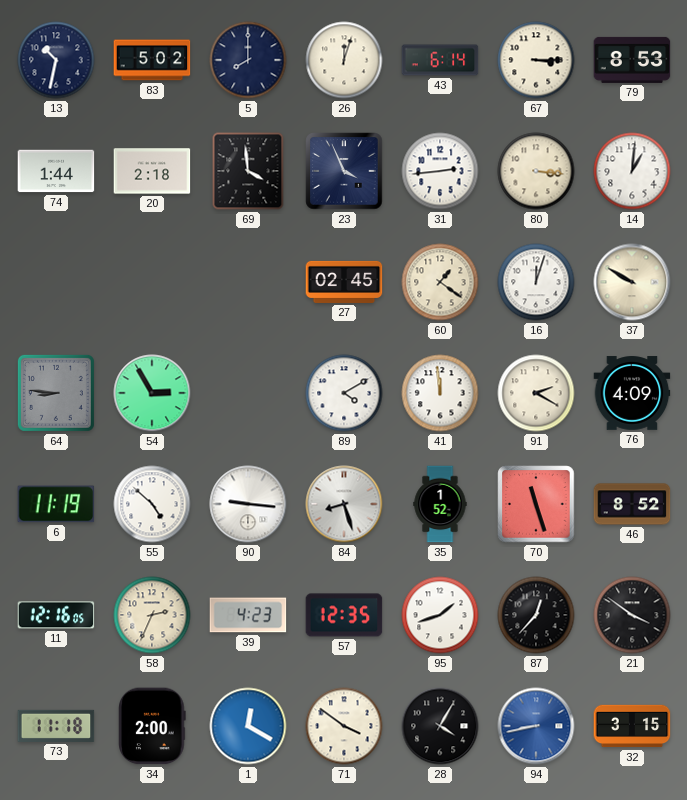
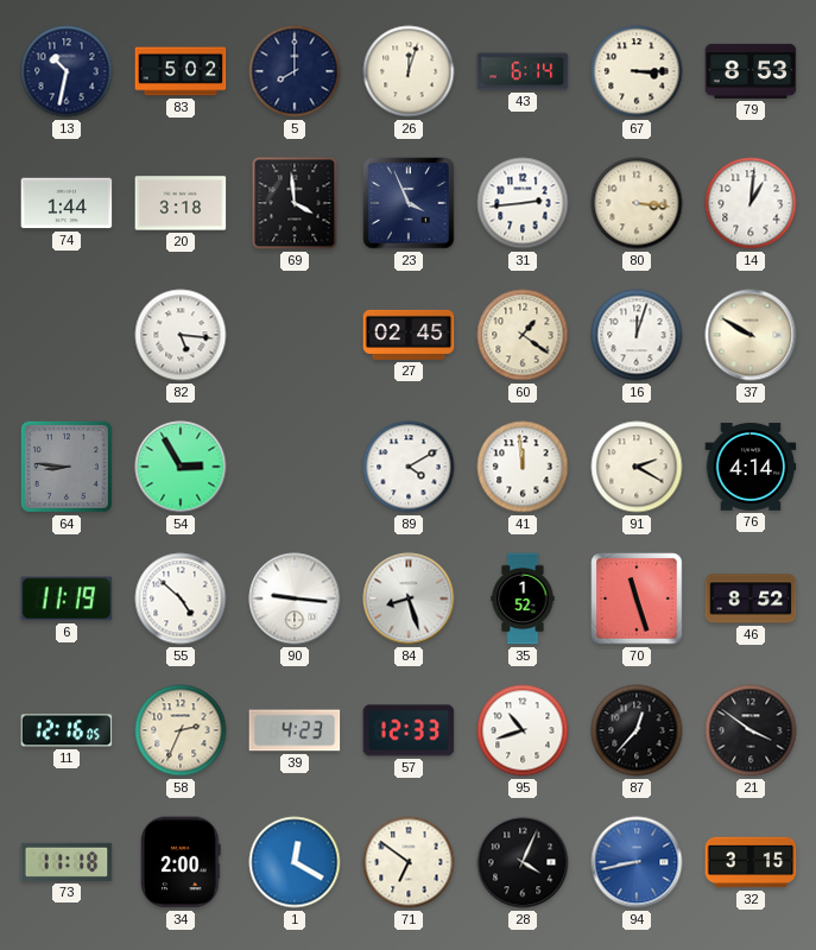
20: 2:18 -> 3:18
82: none -> 5:16
76: 4:09 -> 4:14
57: 12:35 -> 12:33
95: 1:42 -> 10:42
71: 3:51 -> 6:51
28: 4:05 -> 4:04
